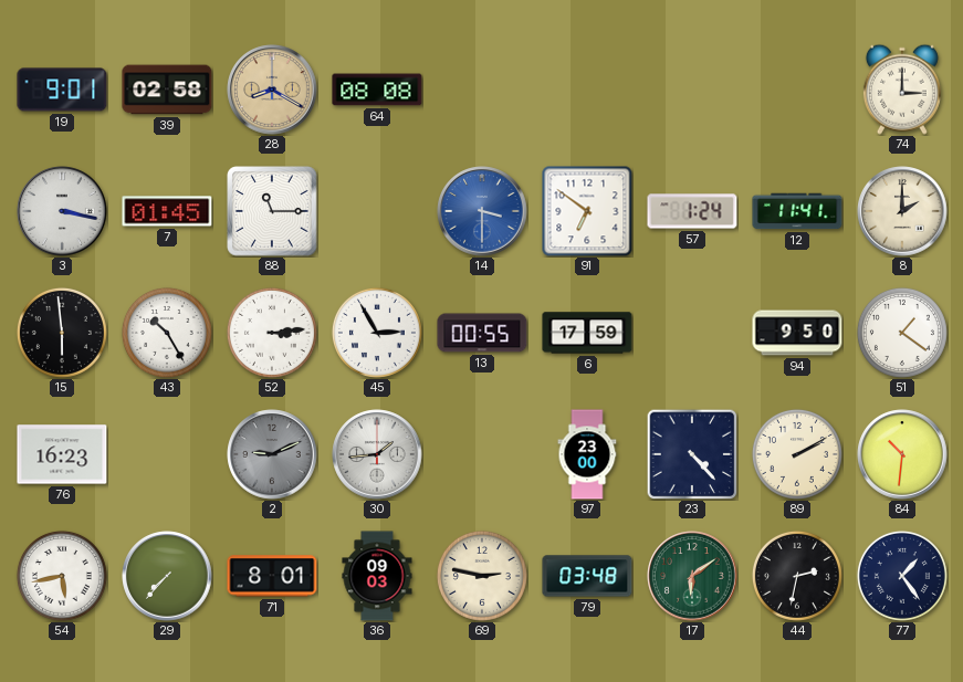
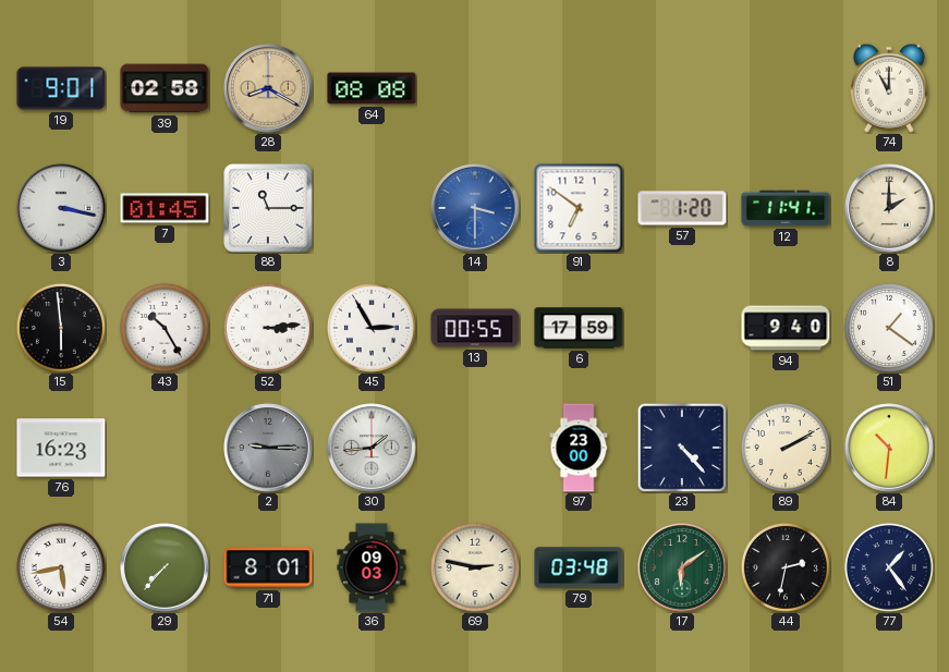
74: 3:00 -> 11:00
57: 1:24 -> 1:20
94: 9:50 -> 9:40
2: 9:11 -> 9:15
